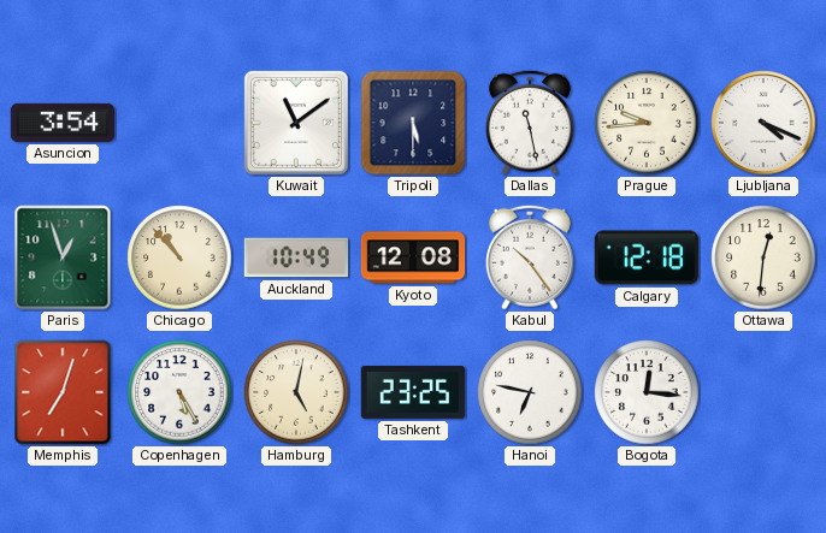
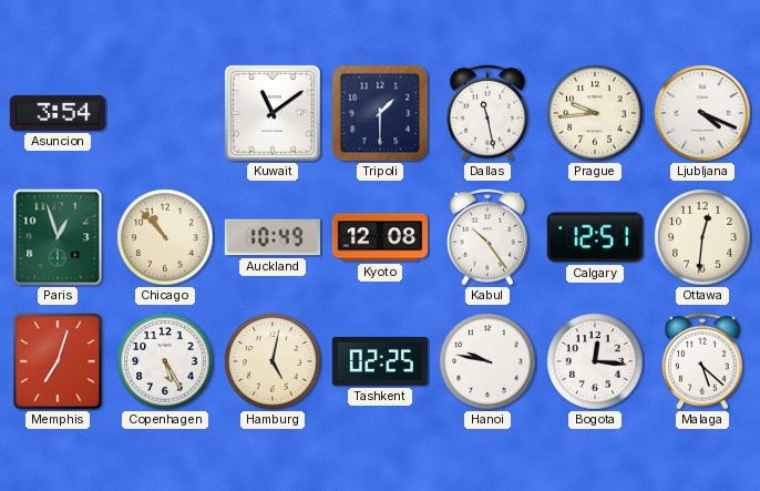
Tripoli: 5:30 -> 1:30
Calgary: 12:18 -> 12:51
Tashkent: 23:25 -> 02:25
Hanoi: 6:47 -> 9:47
Malaga: none -> 5:22
